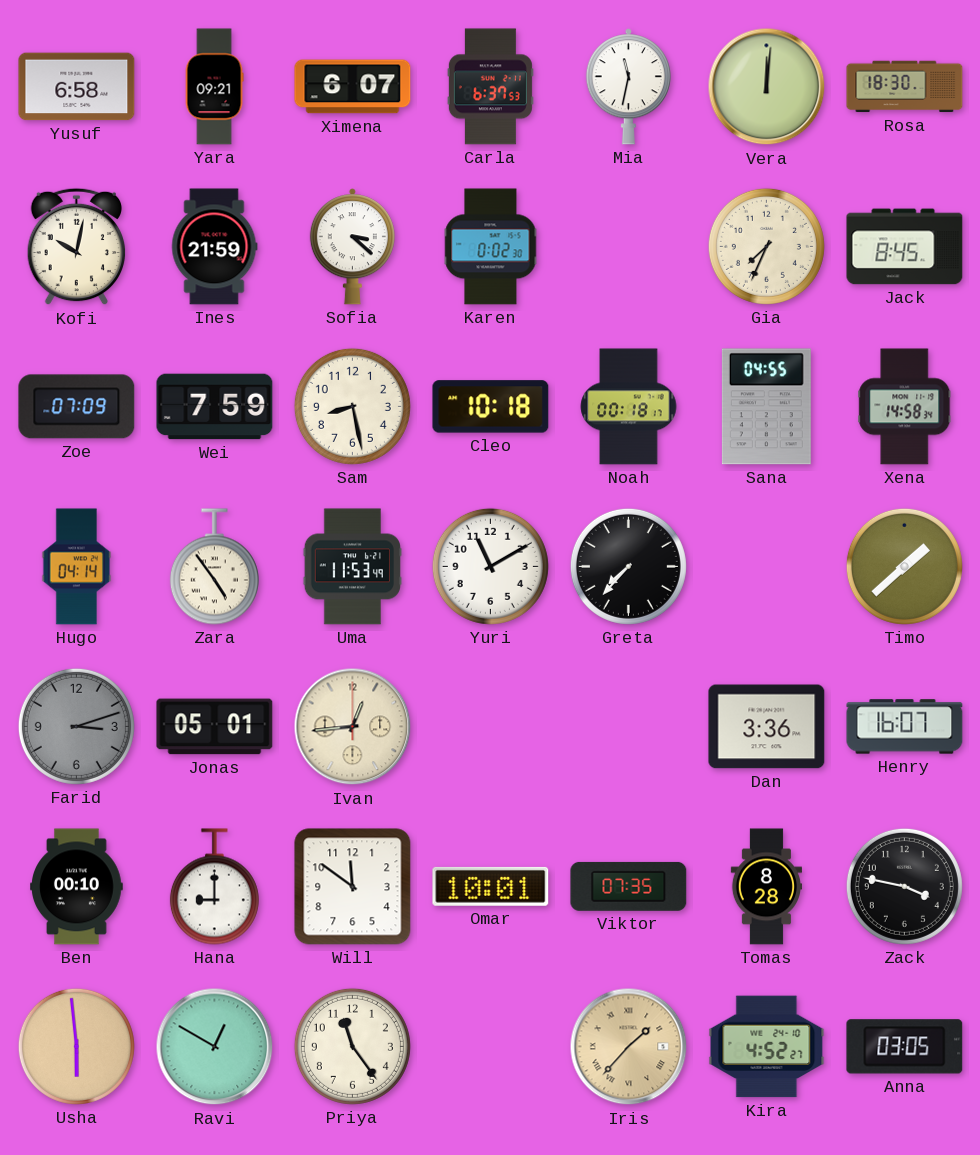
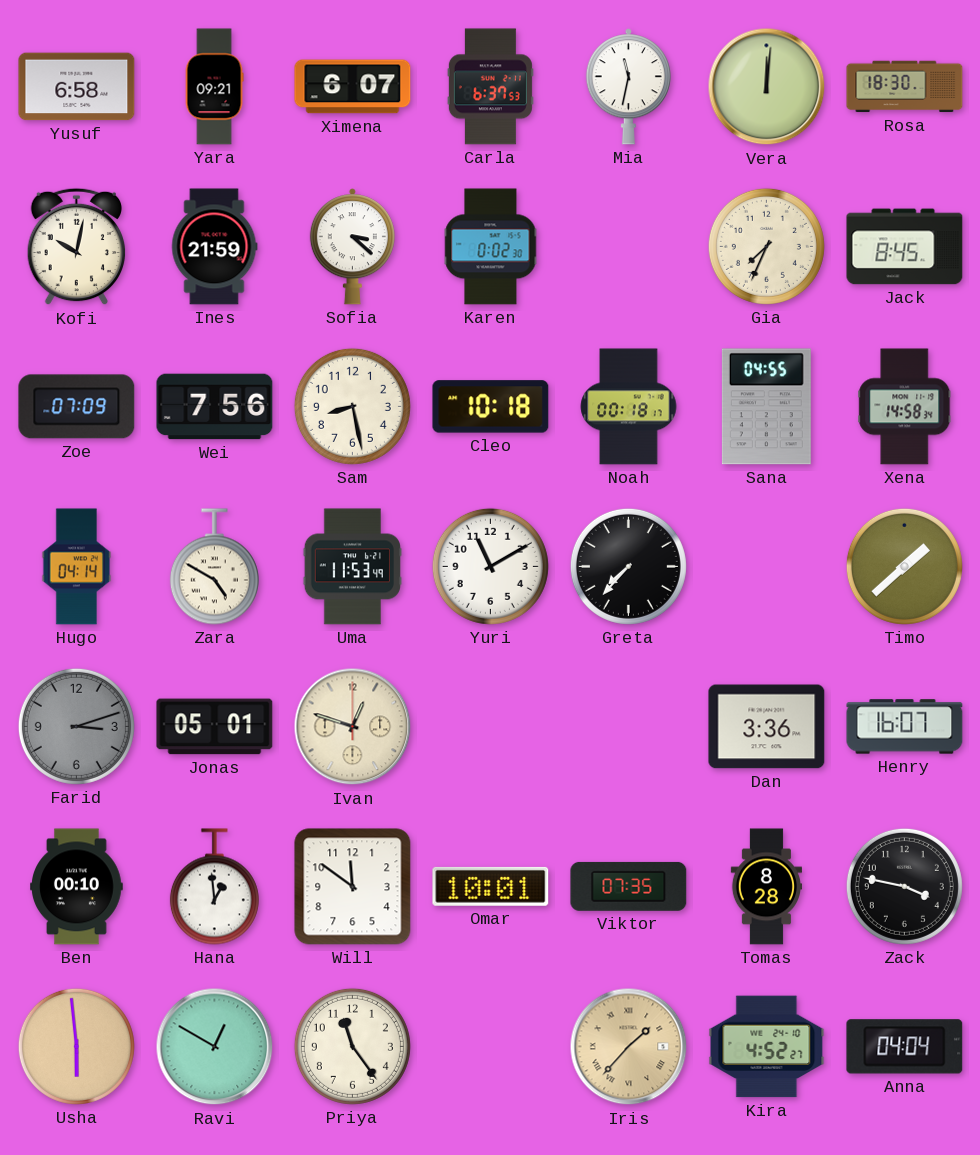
Wei: 7:59 -> 7:56
Zara: 4:54 -> 4:50
Ivan: 12:44 -> 12:48
Hana: 9:00 -> 12:59
Anna: 03:05 -> 04:04
